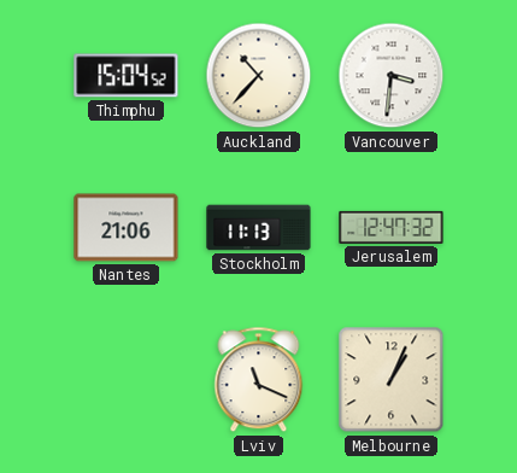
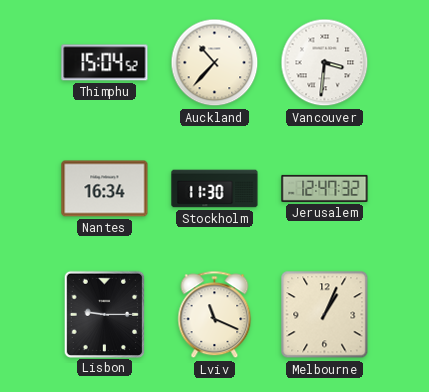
Nantes: 21:06 -> 16:34
Stockholm: 11:13 -> 11:30
Lisbon: none -> 9:15
